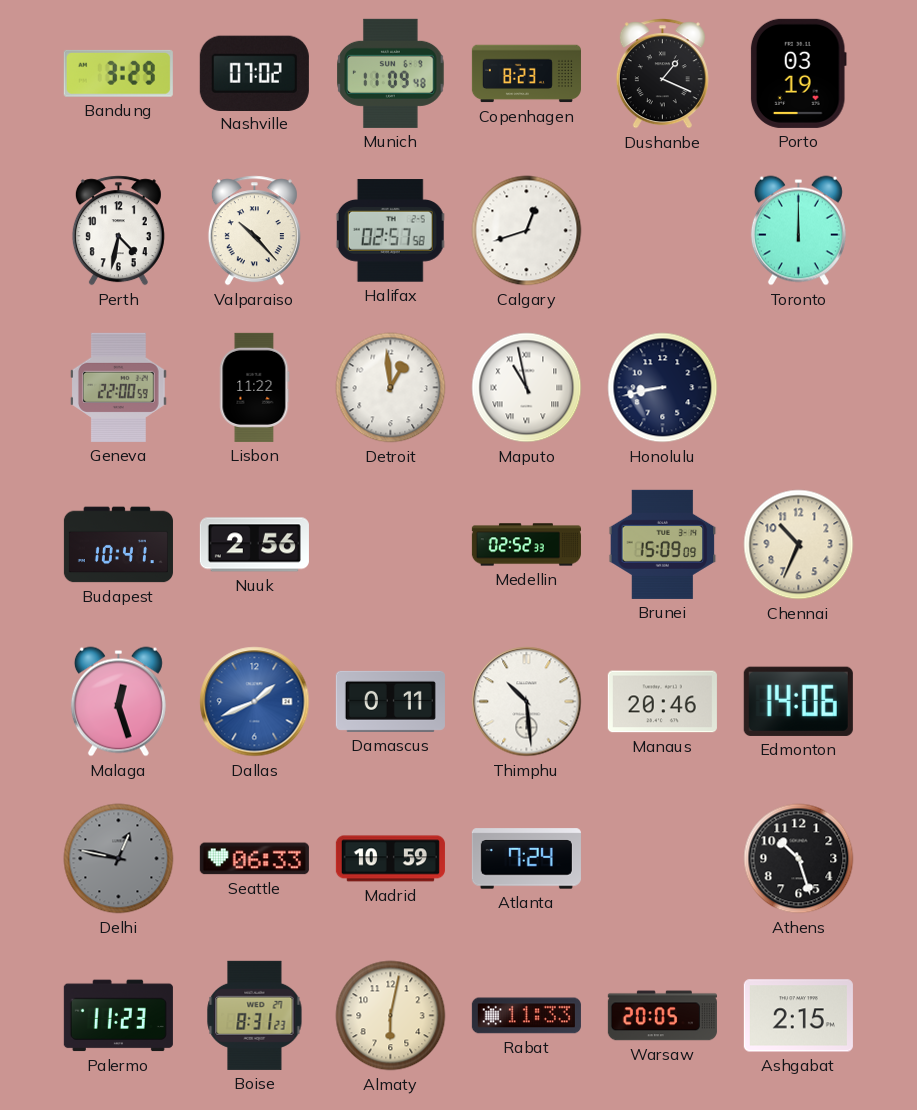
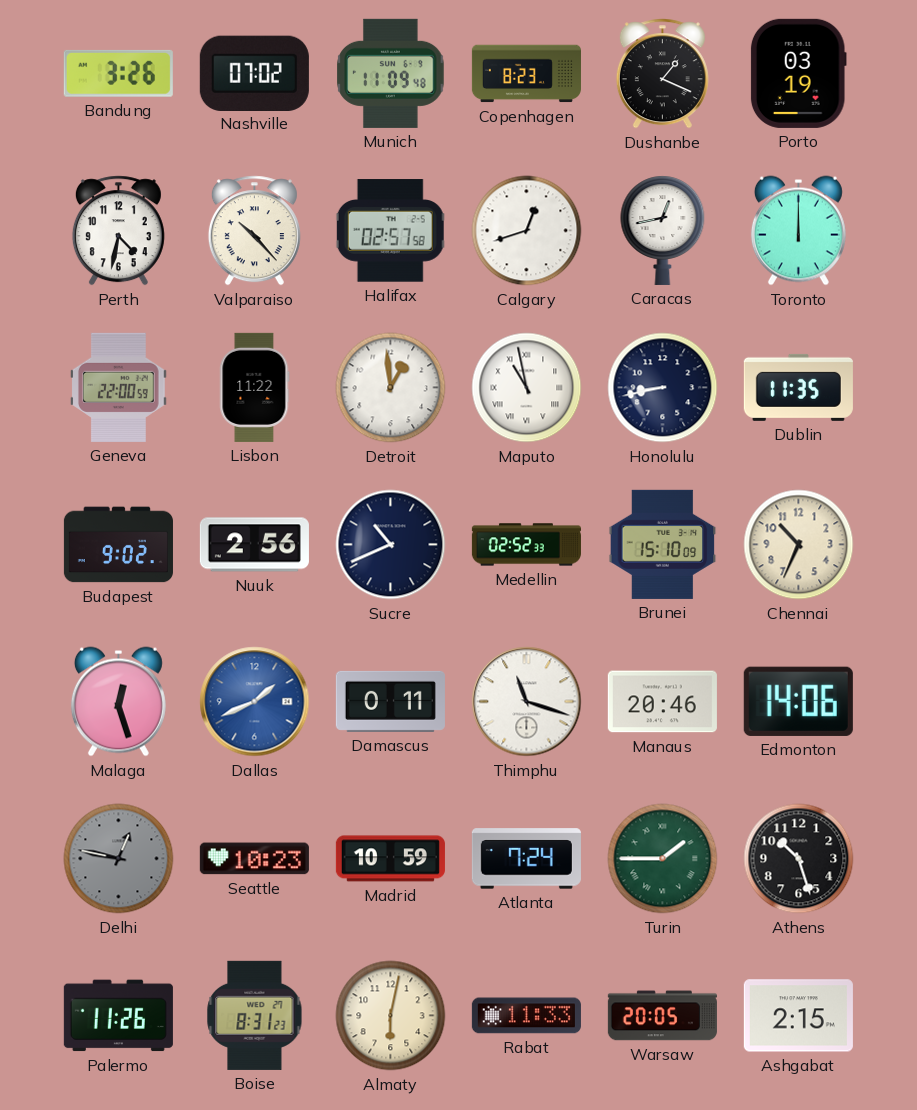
Bandung: 3:29 -> 3:26
Caracas: none -> 12:43
Dublin: none -> 11:35
Budapest: 10:41 -> 9:02
Sucre: none -> 10:41
Brunei: 15:09 -> 15:10
Thimphu: 10:29 -> 11:18
Seattle: 06:33 -> 10:23
Turin: none -> 1:45
Palermo: 11:23 -> 11:26
